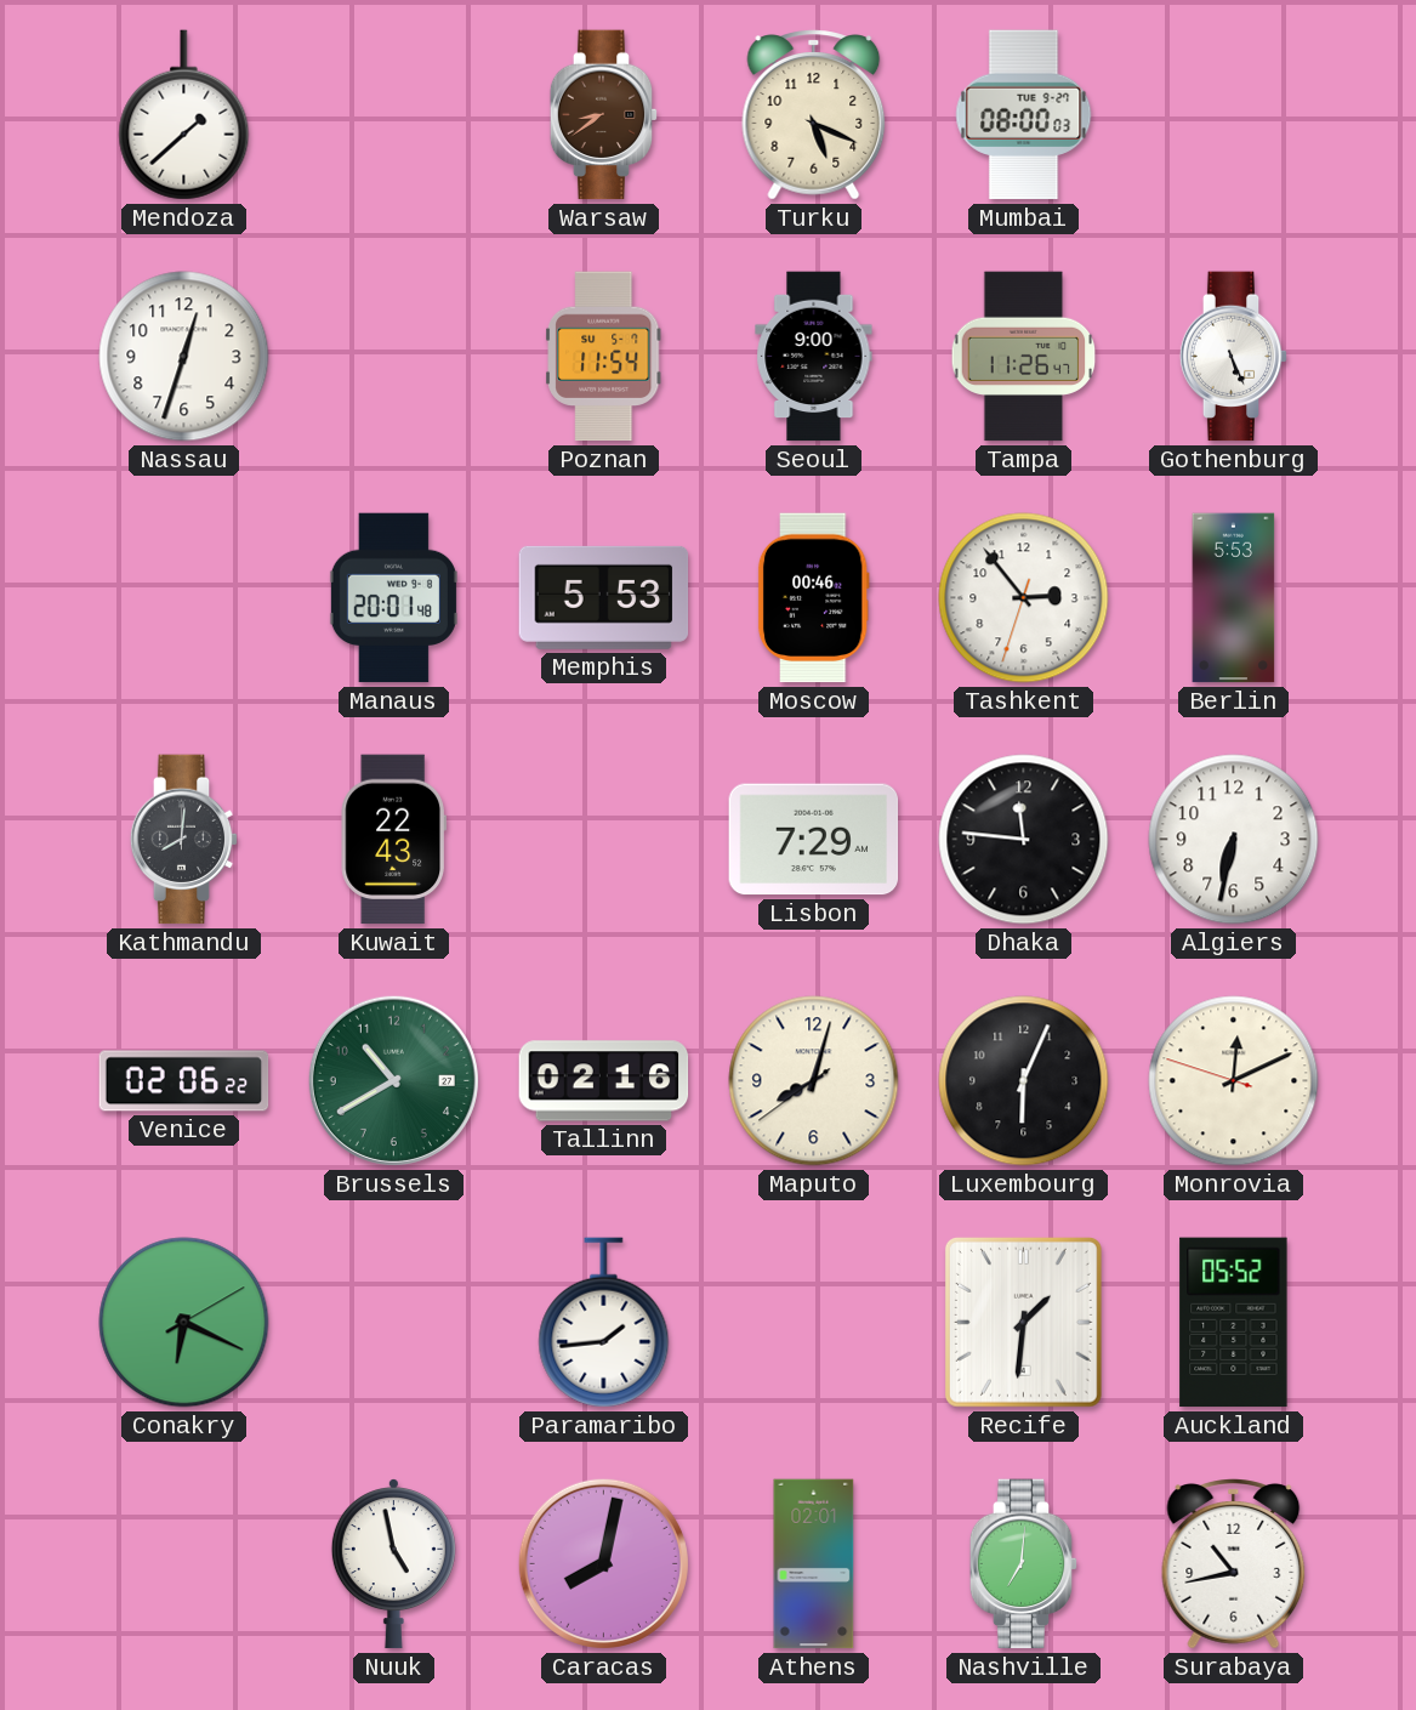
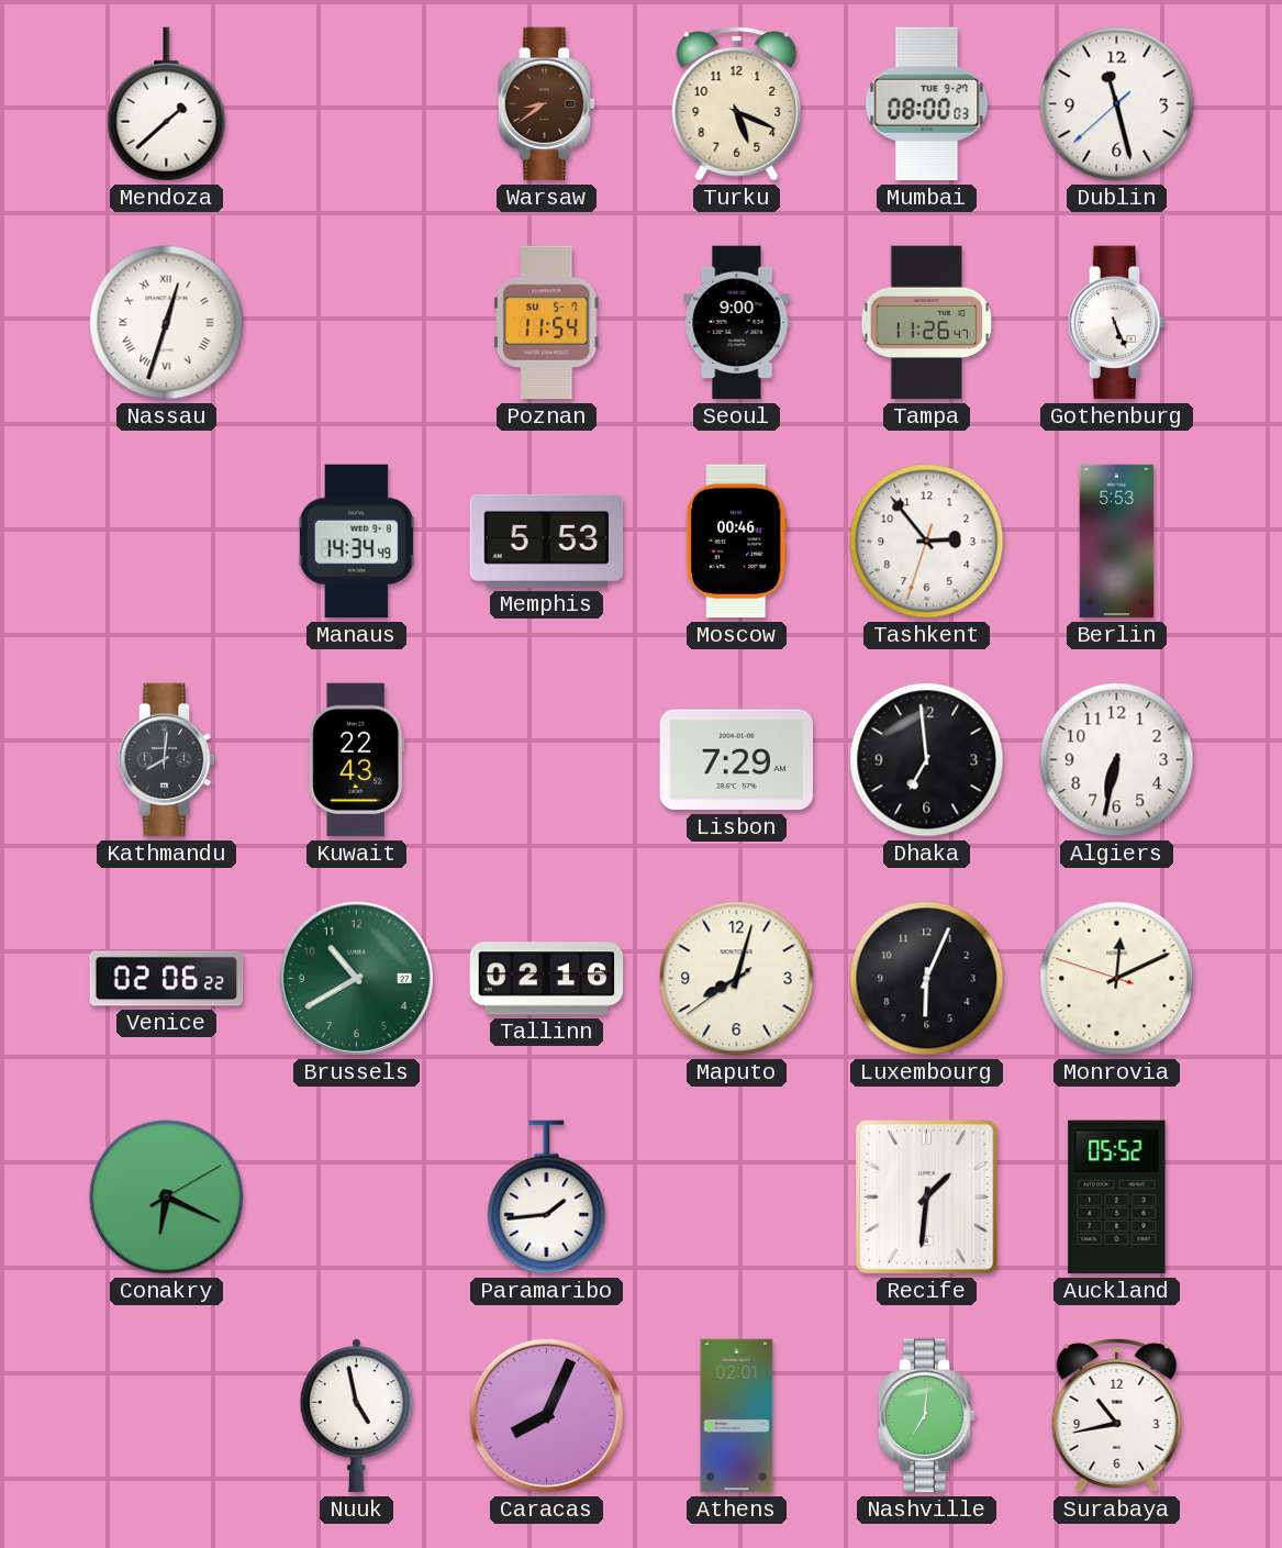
Dublin: none -> 11:27
Nassau numerals: Arabic -> Roman
Manaus: 20:01 -> 14:34
Dhaka: 11:46 -> 6:59
Caracas: 8:02 -> 8:04
